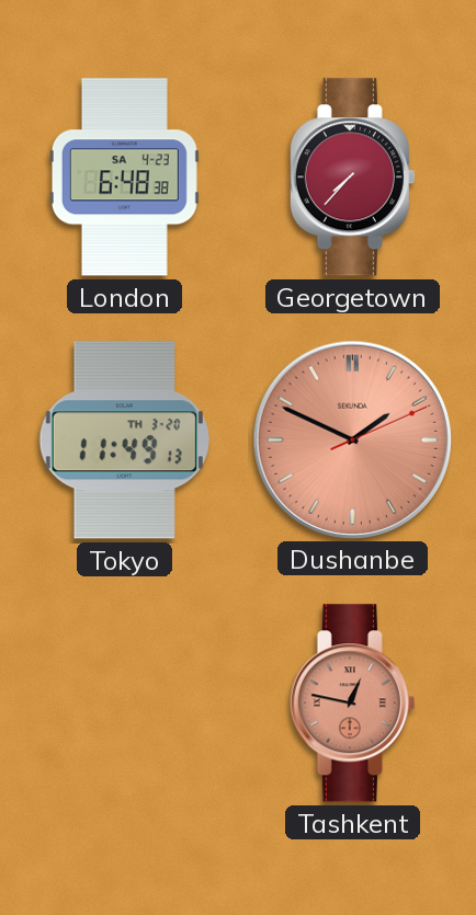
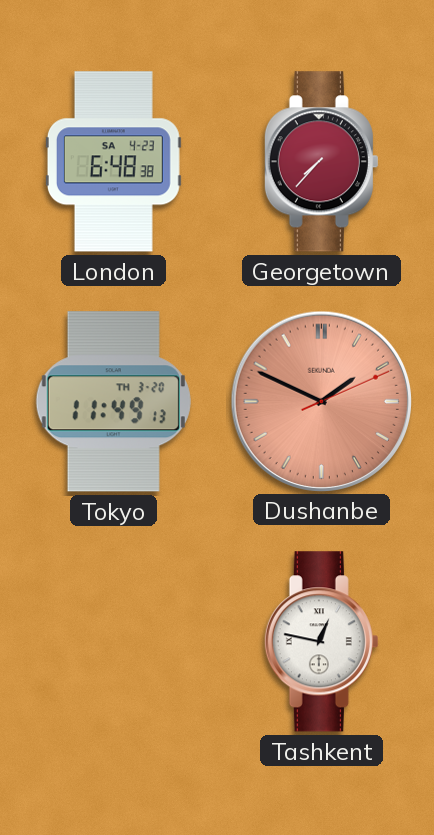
Tashkent dial: salmon -> white
